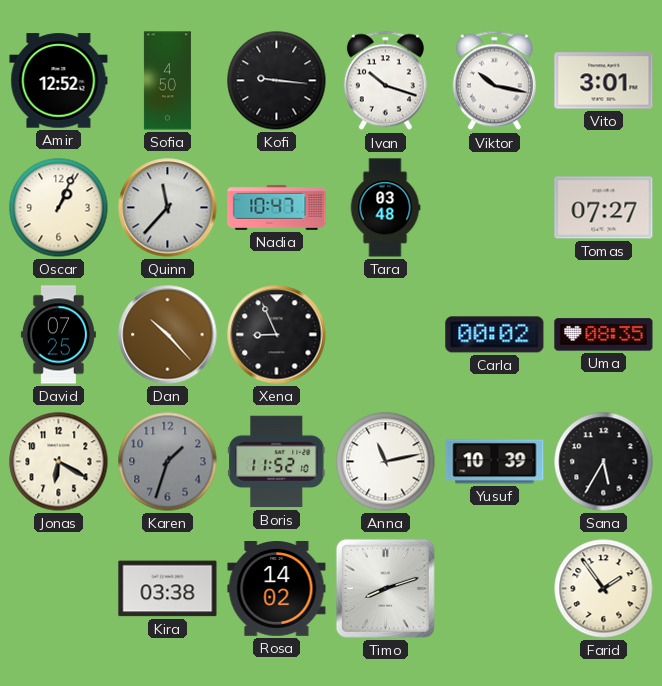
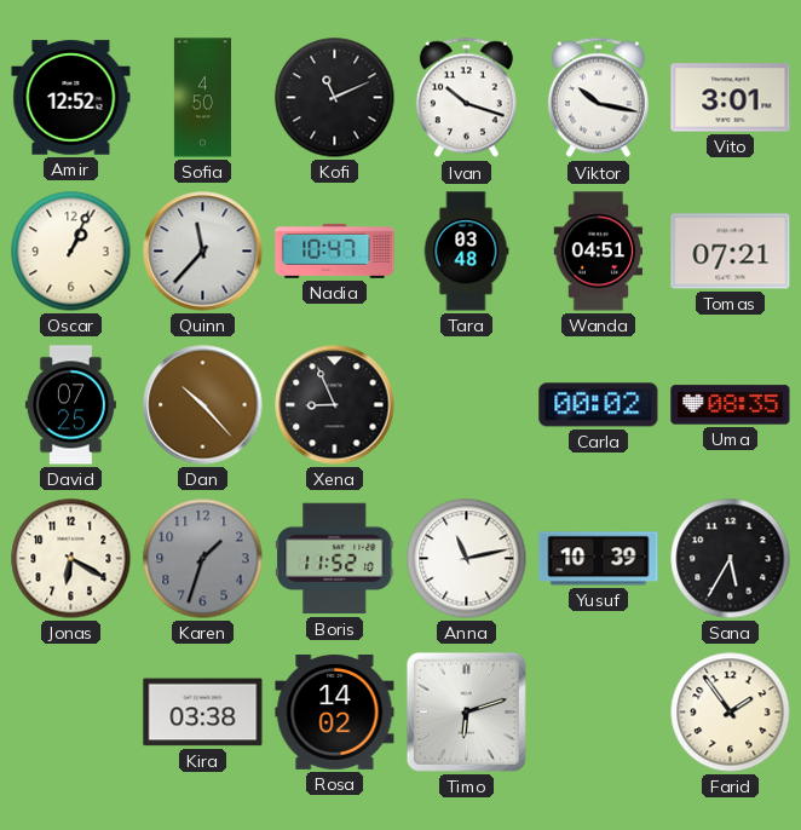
Kofi: 9:16 -> 11:11
Wanda: none -> 04:51
Tomas: 07:27 -> 07:21
Timo: 8:12 -> 6:12
